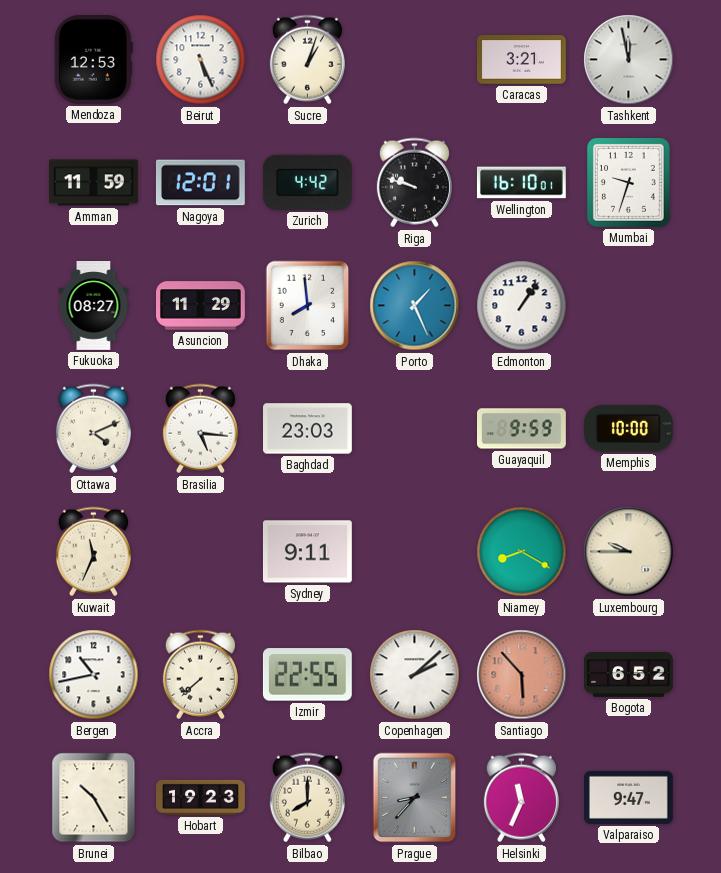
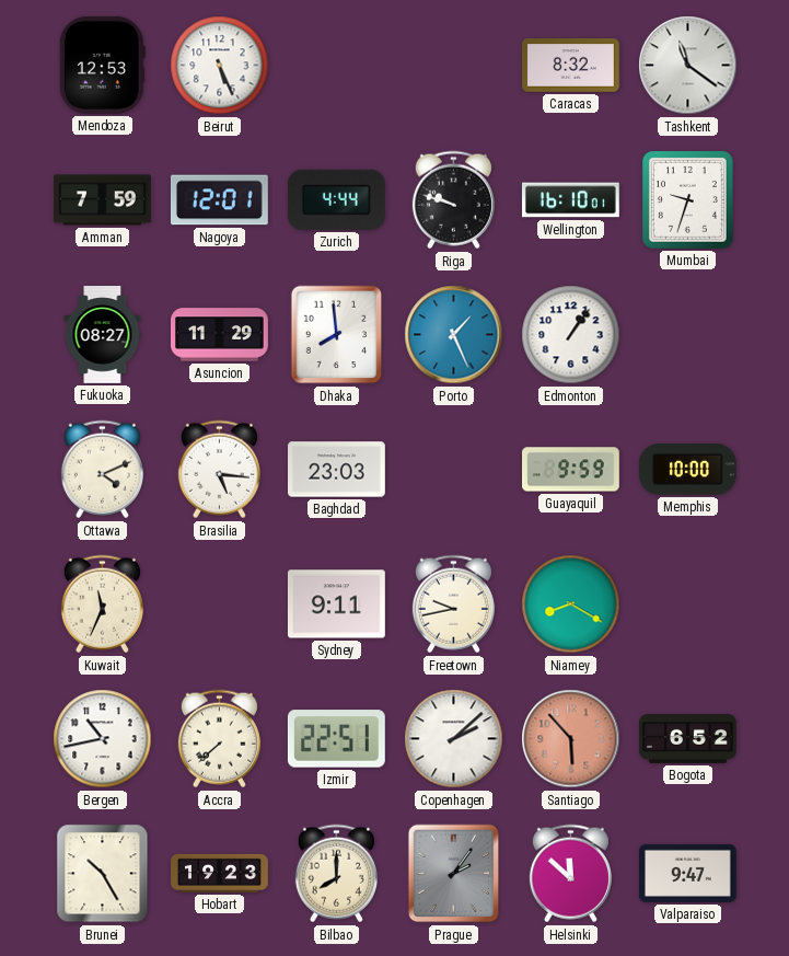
Sucre: 1:03 -> none
Caracas: 3:21 -> 8:32
Tashkent: 11:58 -> 11:21
Amman: 11:59 -> 7:59
Zurich: 4:42 -> 4:44
Freetown: none -> 9:43
Luxembourg: 9:45 -> none
Izmir: 22:55 -> 22:51
Prague: 8:37 -> 2:06
Helsinki: 11:34 -> 11:52
